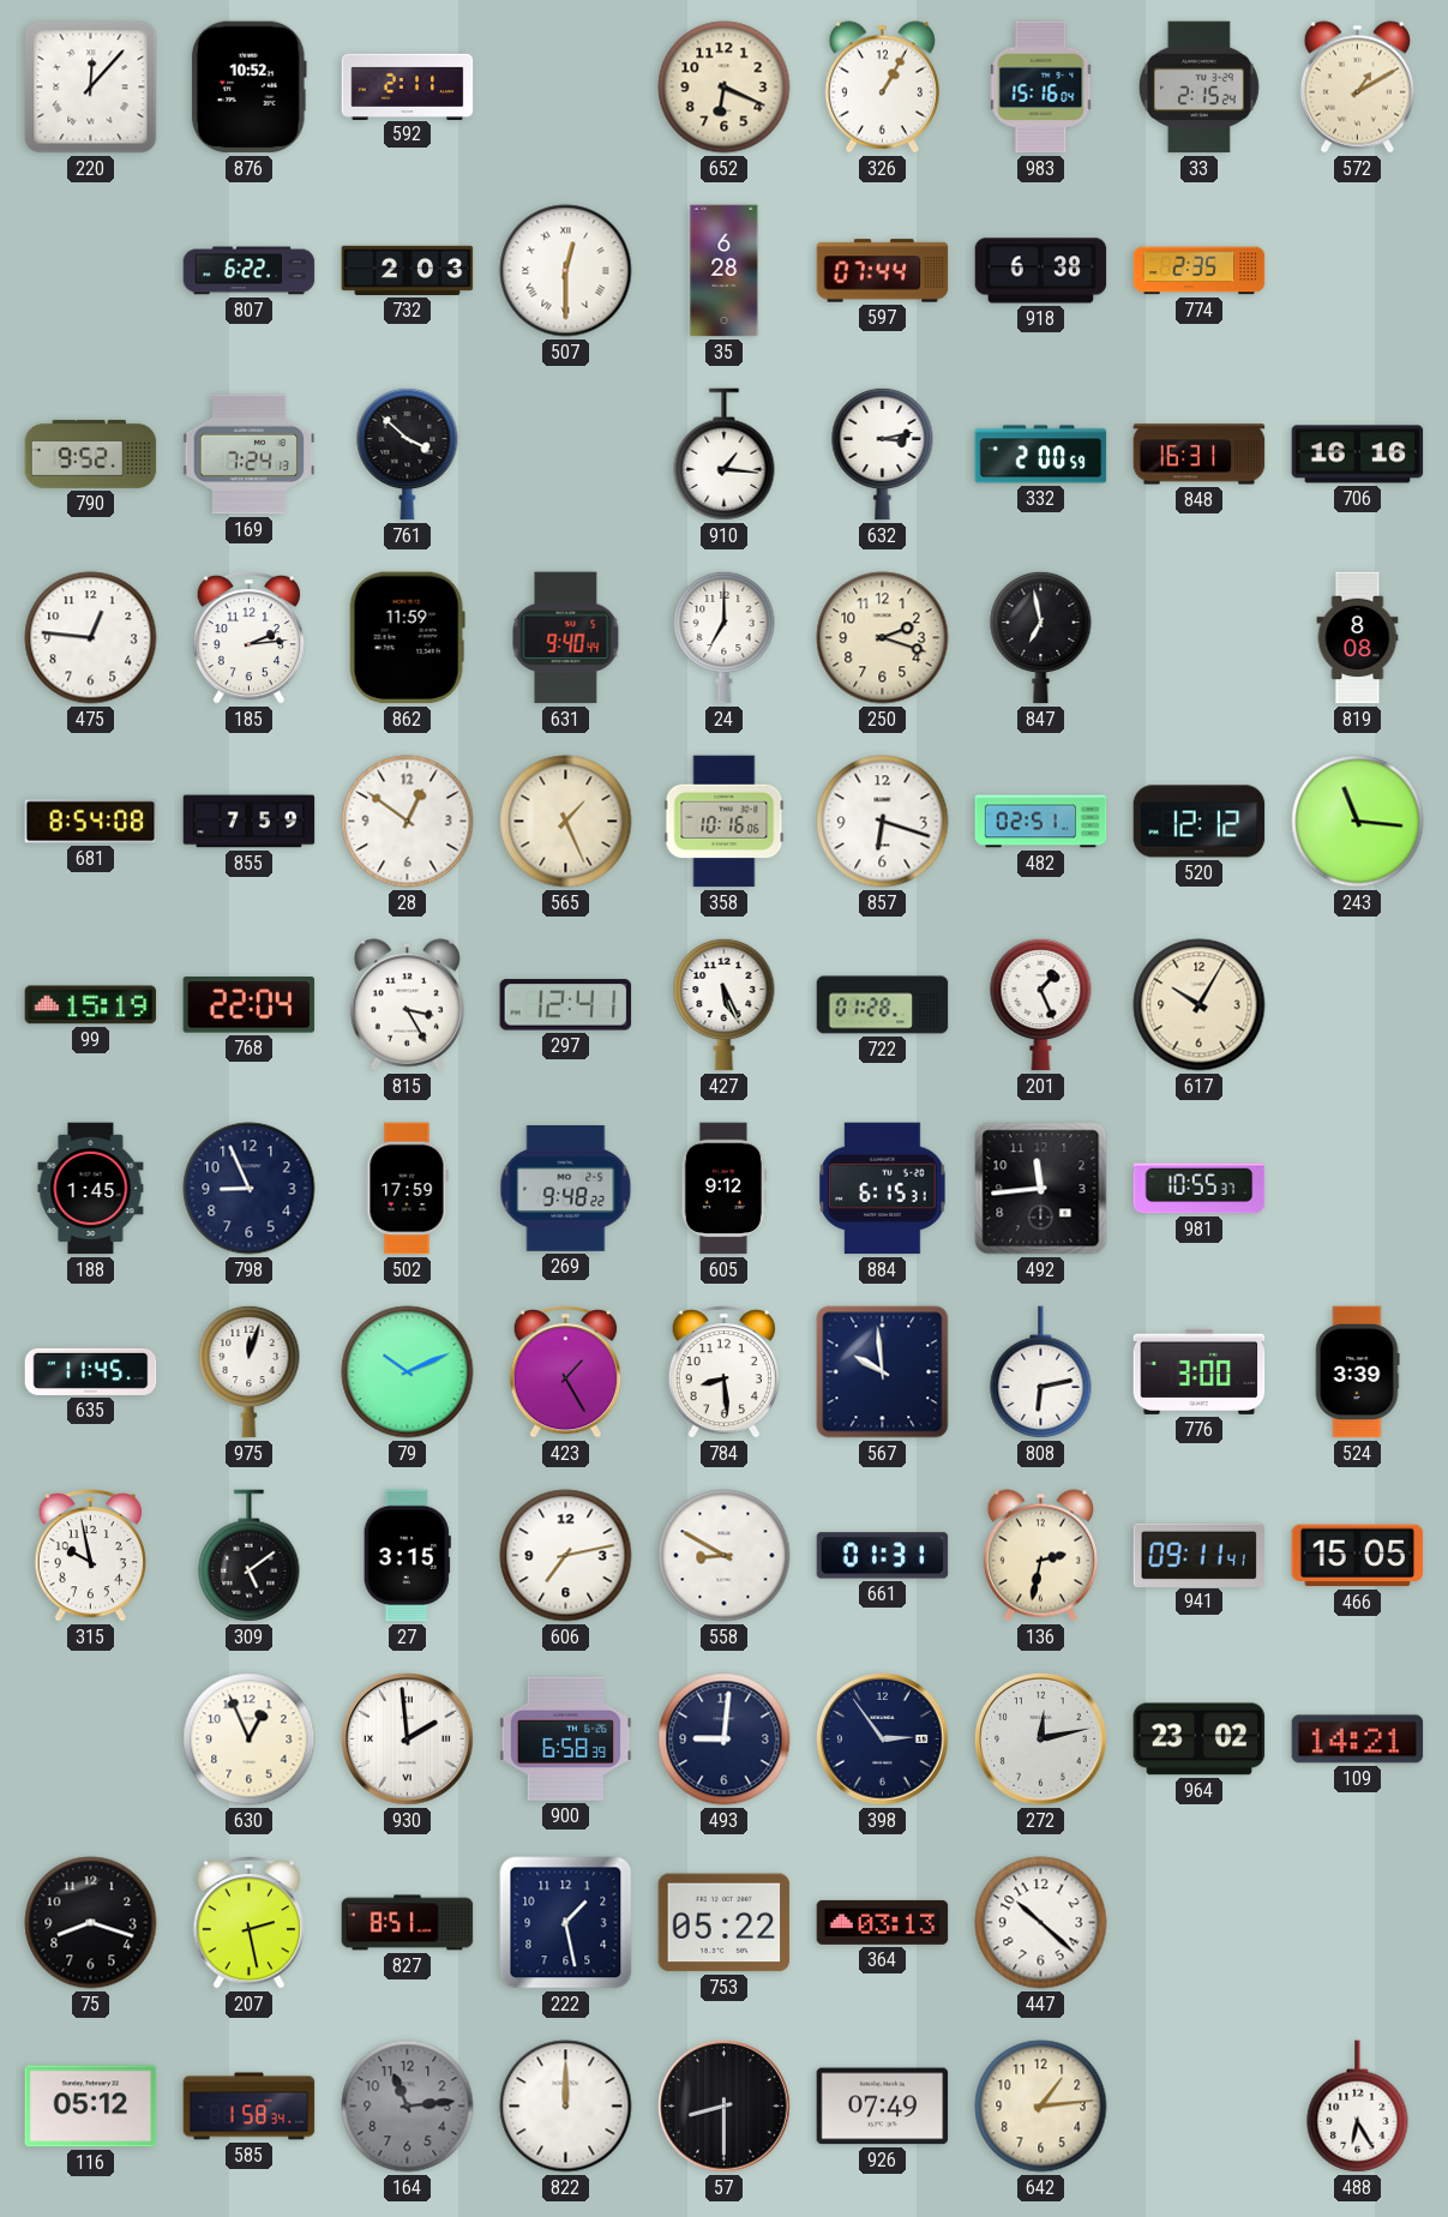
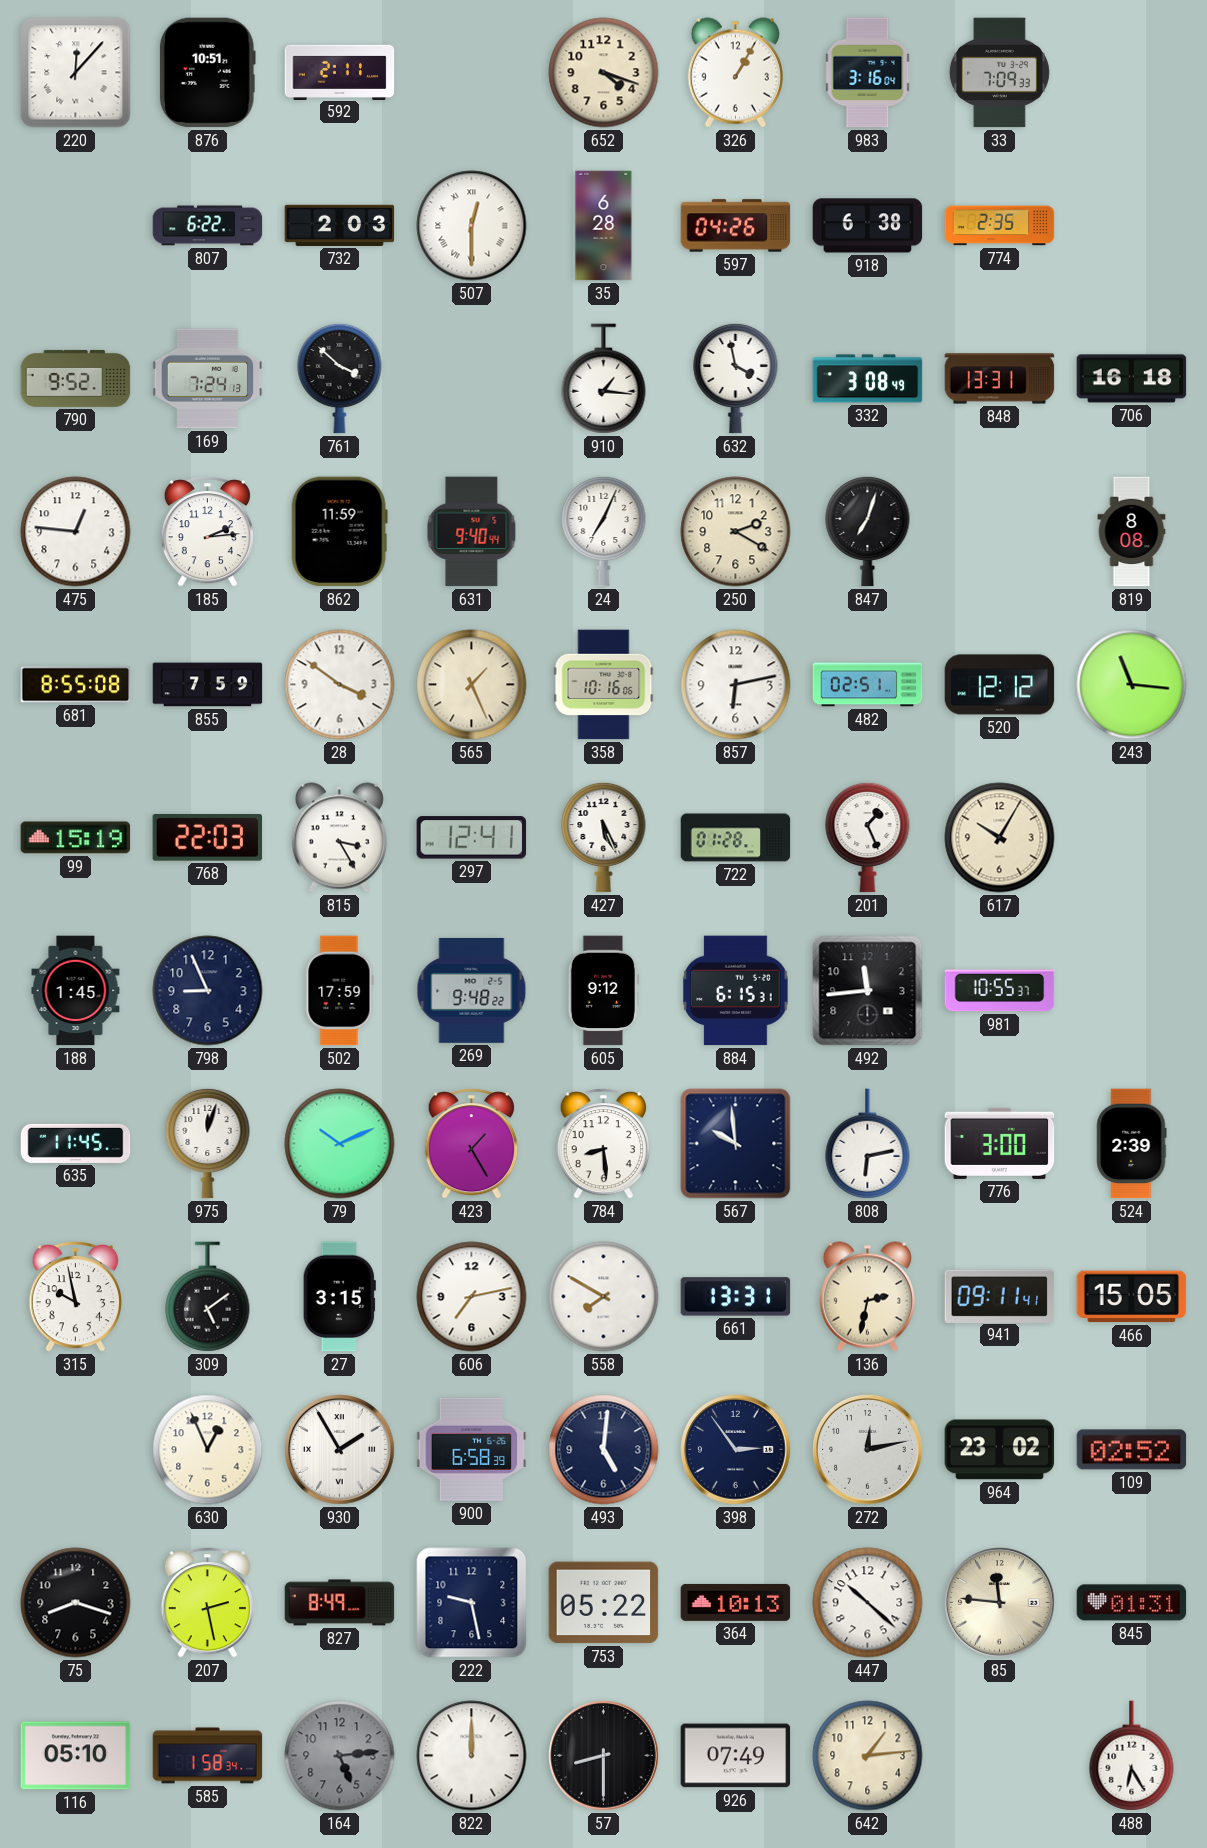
876: 10:52 -> 10:51
652: 6:19 -> 4:18
983: 15:16 -> 3:16
33: 2:15 -> 7:09
572: 1:10 -> none
597: 07:44 -> 04:26
632: 3:13 -> 3:58
332: 2:00 -> 3:08
848: 16:31 -> 13:31
706: 16:16 -> 16:18
24: 7:00 -> 7:04
250: 2:18 -> 2:20
847: 6:58 -> 7:03
681: 8:54 -> 8:55
28: 12:51 -> 3:51
857: 6:18 -> 6:13
768: 22:04 -> 22:03
524: 3:39 -> 2:39
558: 8:50 -> 7:50
661: 01:31 -> 13:31
930: 1:59 -> 1:55
493: 9:01 -> 5:01
109: 14:21 -> 02:52
827: 8:51 -> 8:49
222: 1:28 -> 9:28
364: 03:13 -> 10:13
85: none -> 11:46
845: none -> 01:31
116: 05:12 -> 05:10
164: 11:14 -> 5:14
